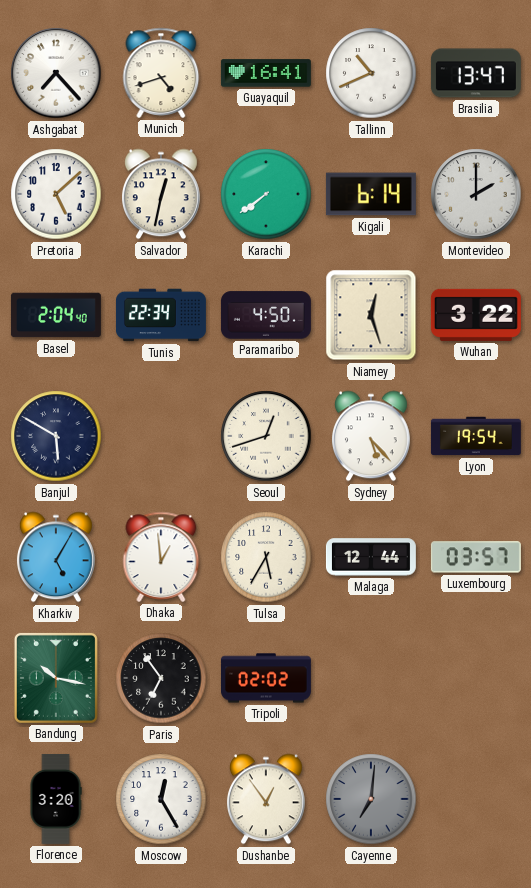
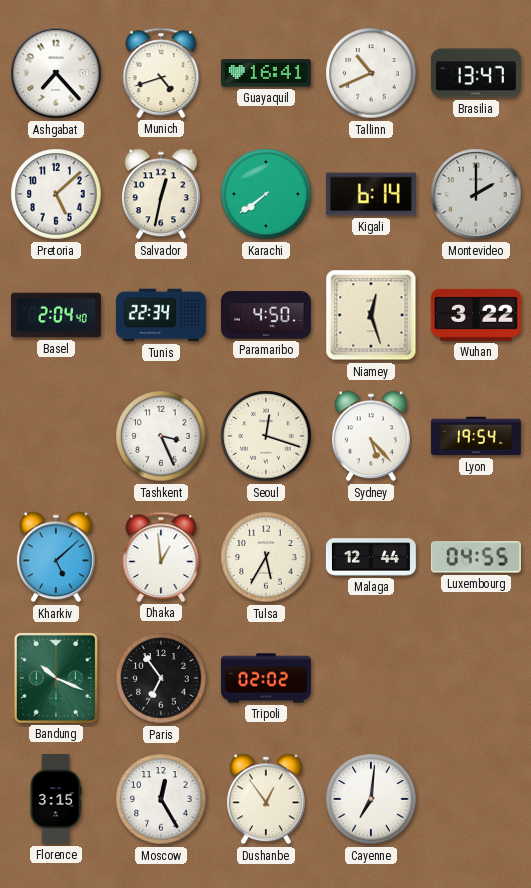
Banjul: 5:50 -> none
Tashkent: none -> 3:26
Seoul: 12:42 -> 12:18
Kharkiv: 5:05 -> 5:08
Luxembourg: 03:57 -> 04:55
Bandung: 10:17 -> 10:19
Florence: 3:20 -> 3:15
Cayenne dial: grey -> white
